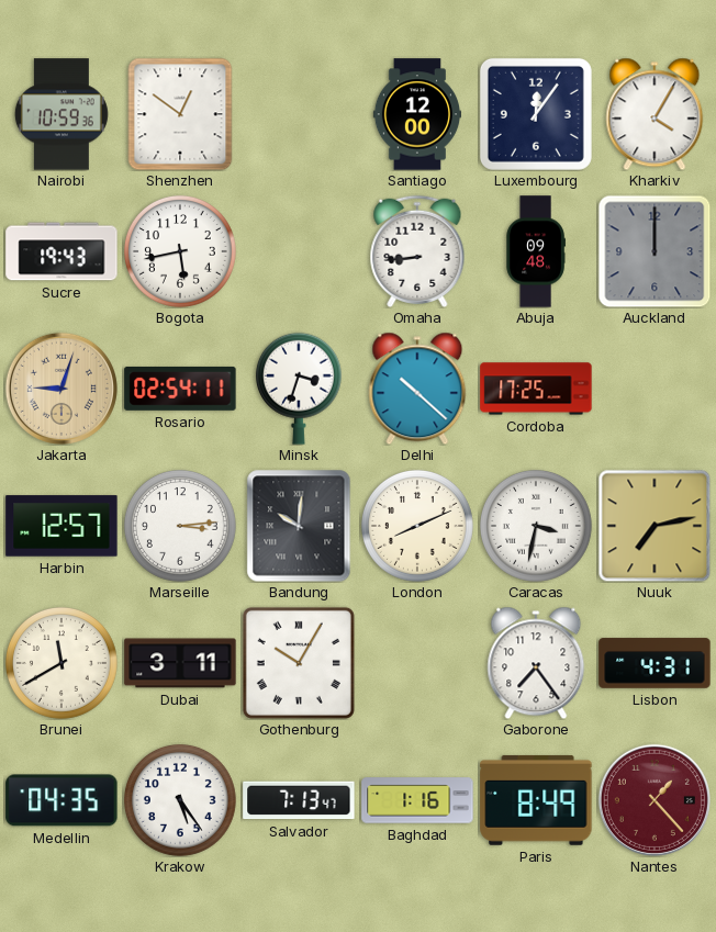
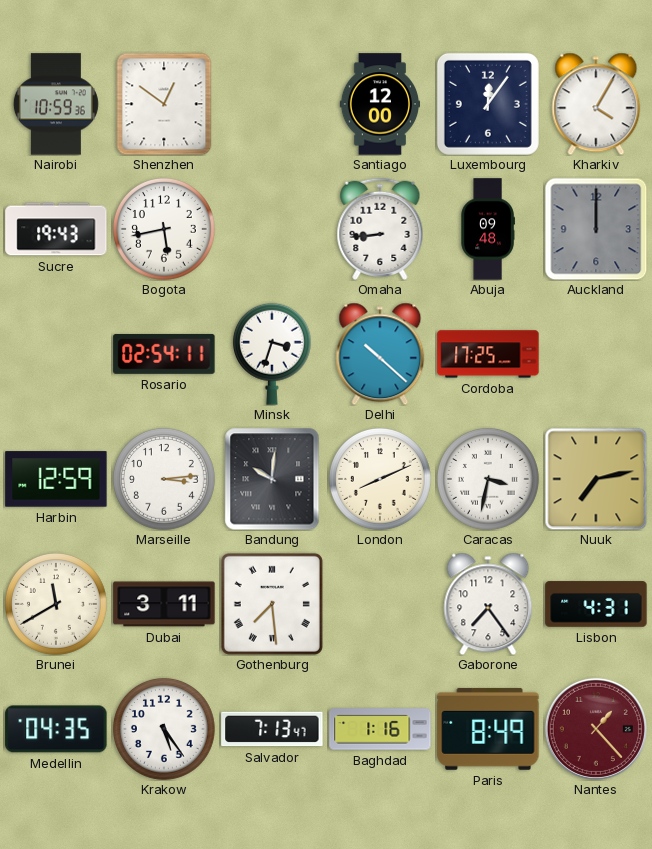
Jakarta: 9:03 -> none
Harbin: 12:57 -> 12:59
Gothenburg: 10:05 -> 7:29
